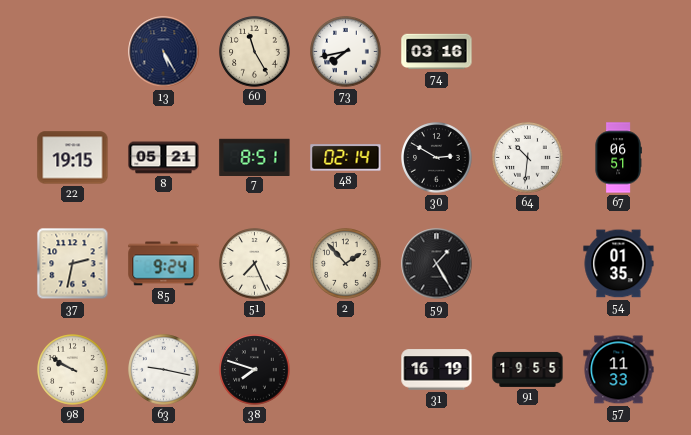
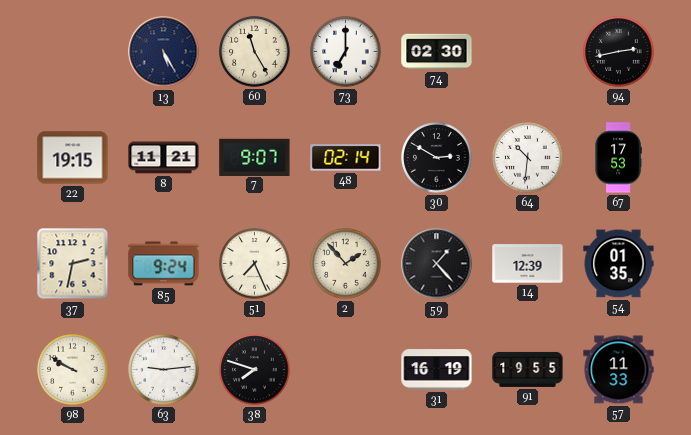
73: 7:43 -> 7:00
74: 03:16 -> 02:30
94: none -> 2:43
8: 05:21 -> 11:21
7: 8:51 -> 9:07
67: 06:51 -> 17:53
59: 1:25 -> 1:23
14: none -> 12:39
63: 9:17 -> 9:14
